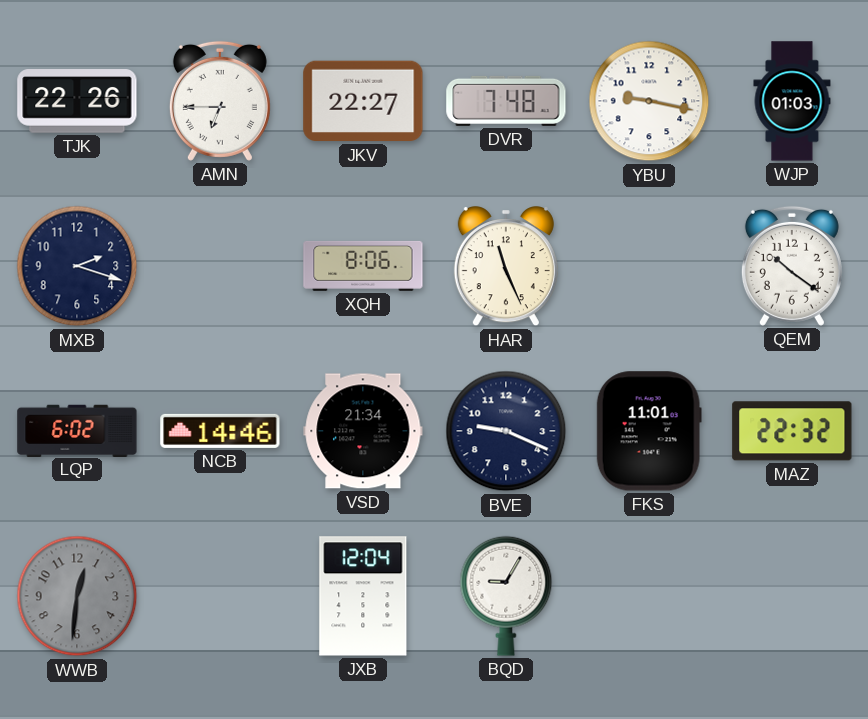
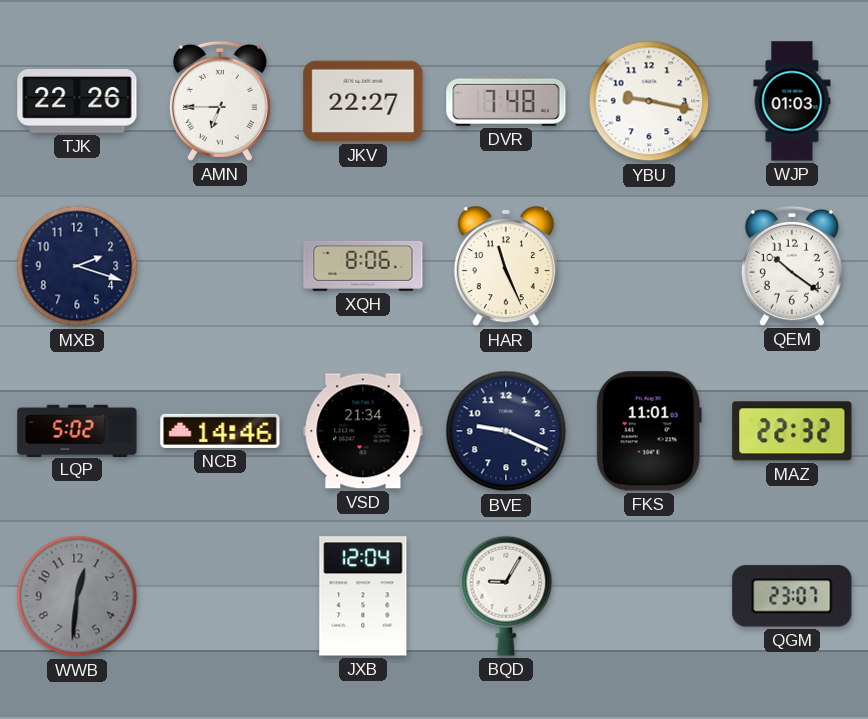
LQP: 6:02 -> 5:02
QGM: none -> 23:07
